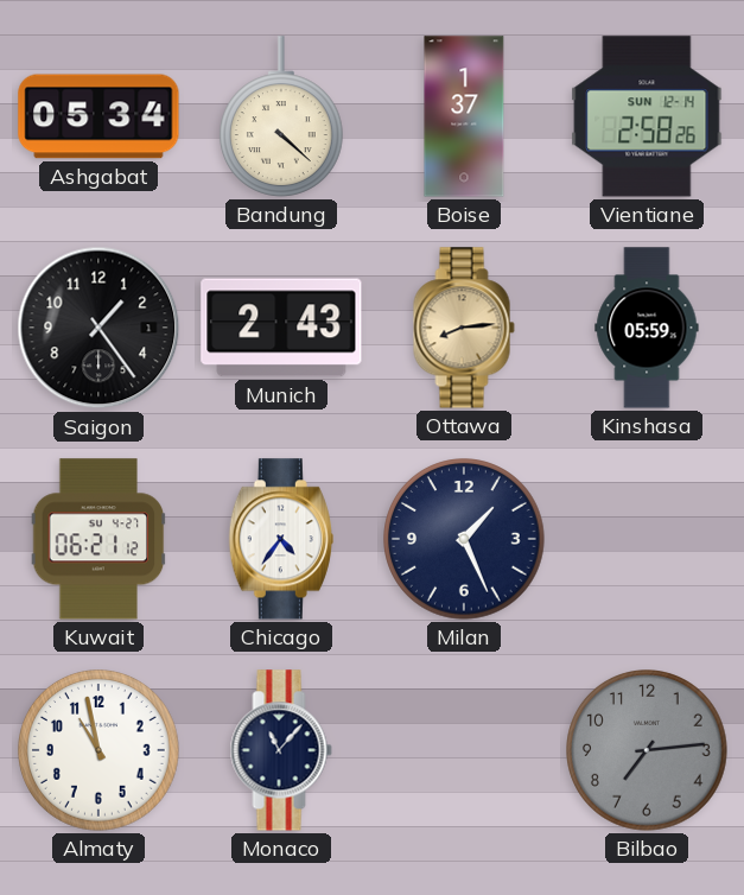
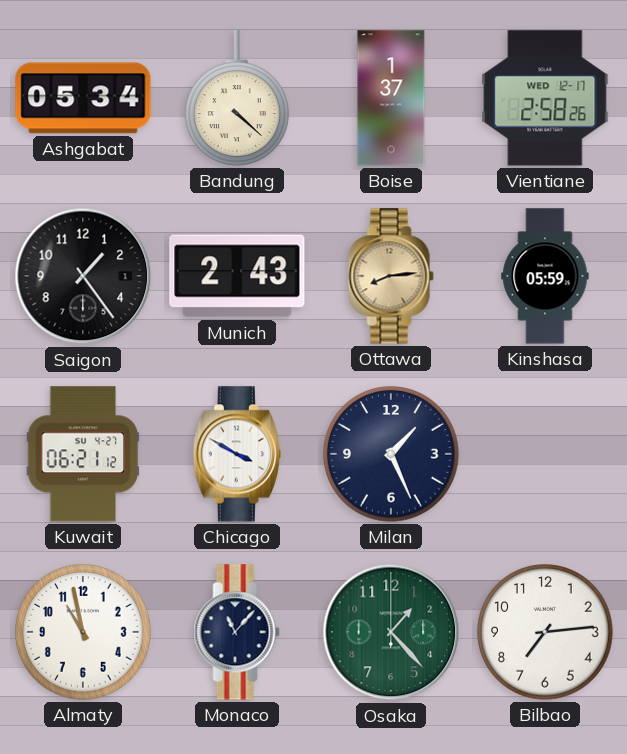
Vientiane date: SUN 12-14 -> WED 12-17
Chicago: 4:36 -> 3:50
Osaka: none -> 1:23
Bilbao dial: grey -> white
